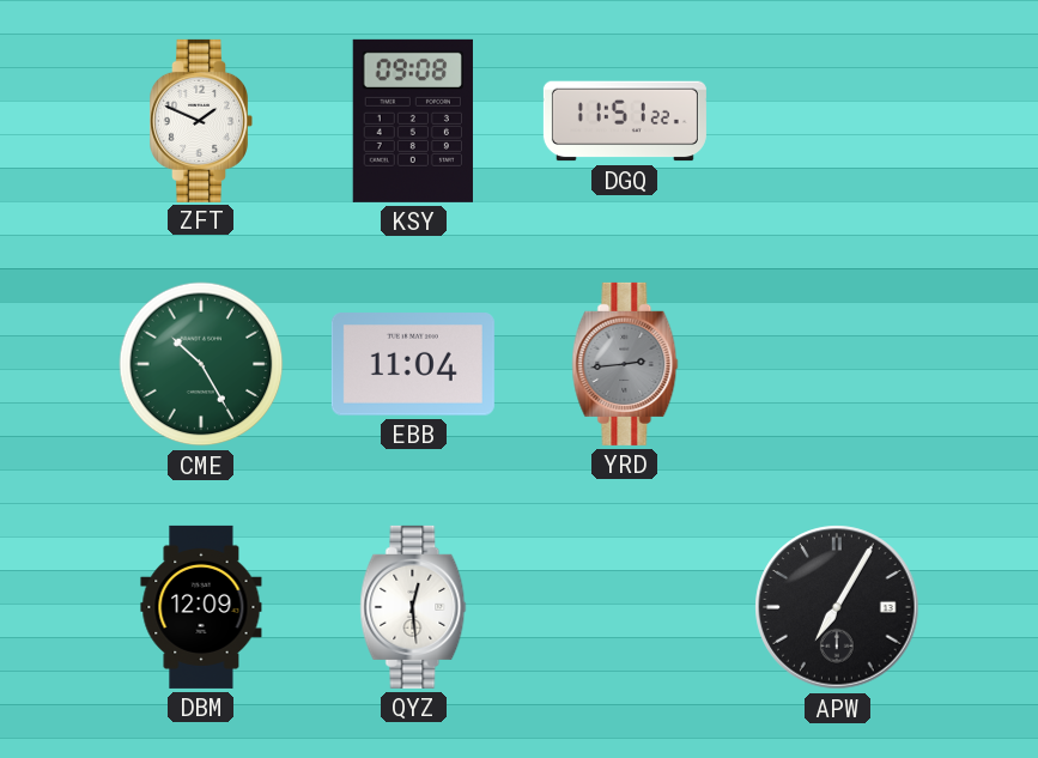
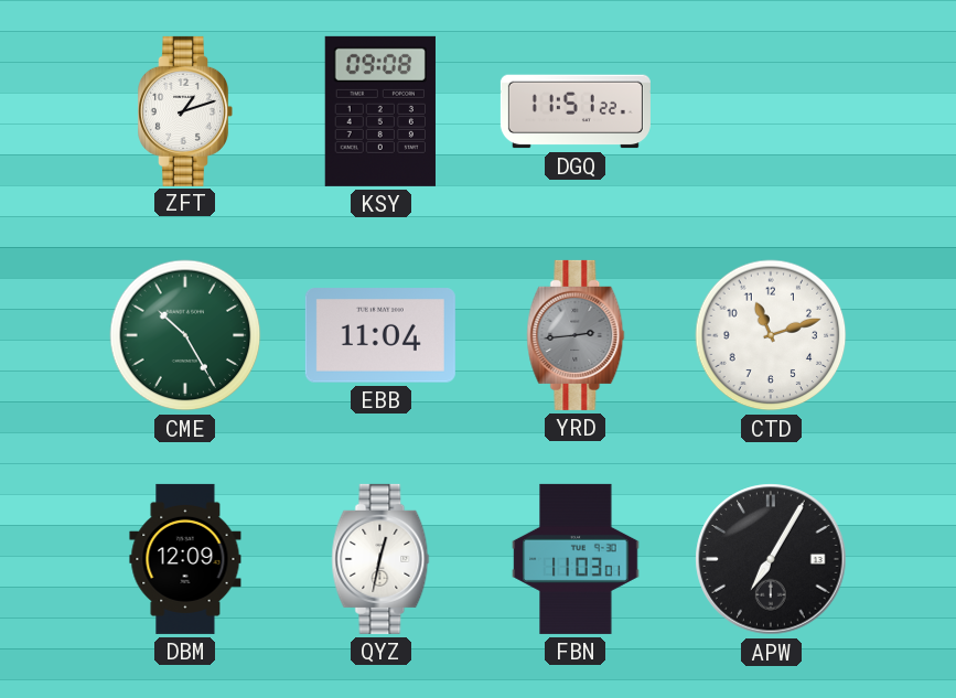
ZFT: 1:49 -> 1:12
CTD: none -> 11:12
QYZ: 12:29 -> 12:32
FBN: none -> 11:03
